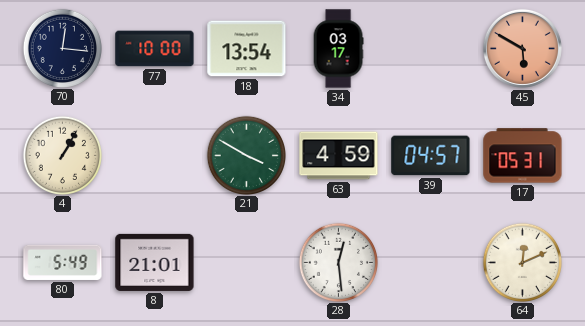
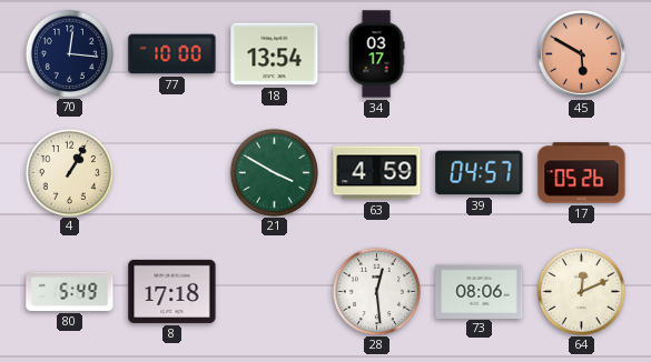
17: 05:31 -> 05:26
8: 21:01 -> 17:18
73: none -> 08:06
